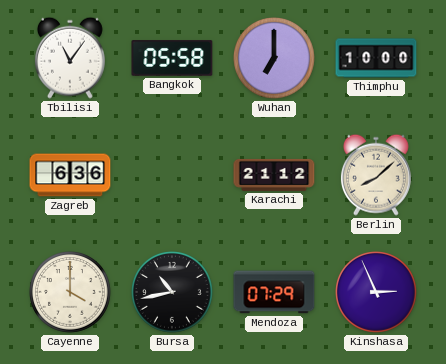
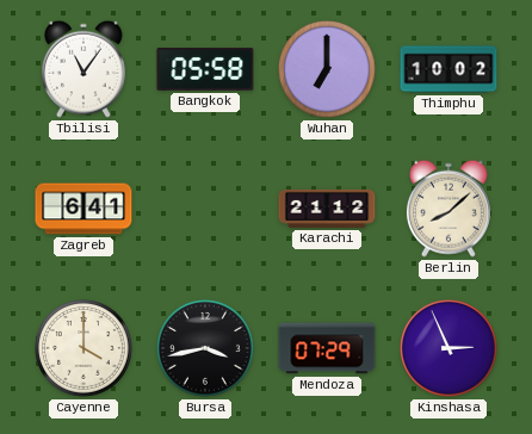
Thimphu: 10:00 -> 10:02
Zagreb: 6:36 -> 6:41
Bursa: 10:43 -> 3:43
